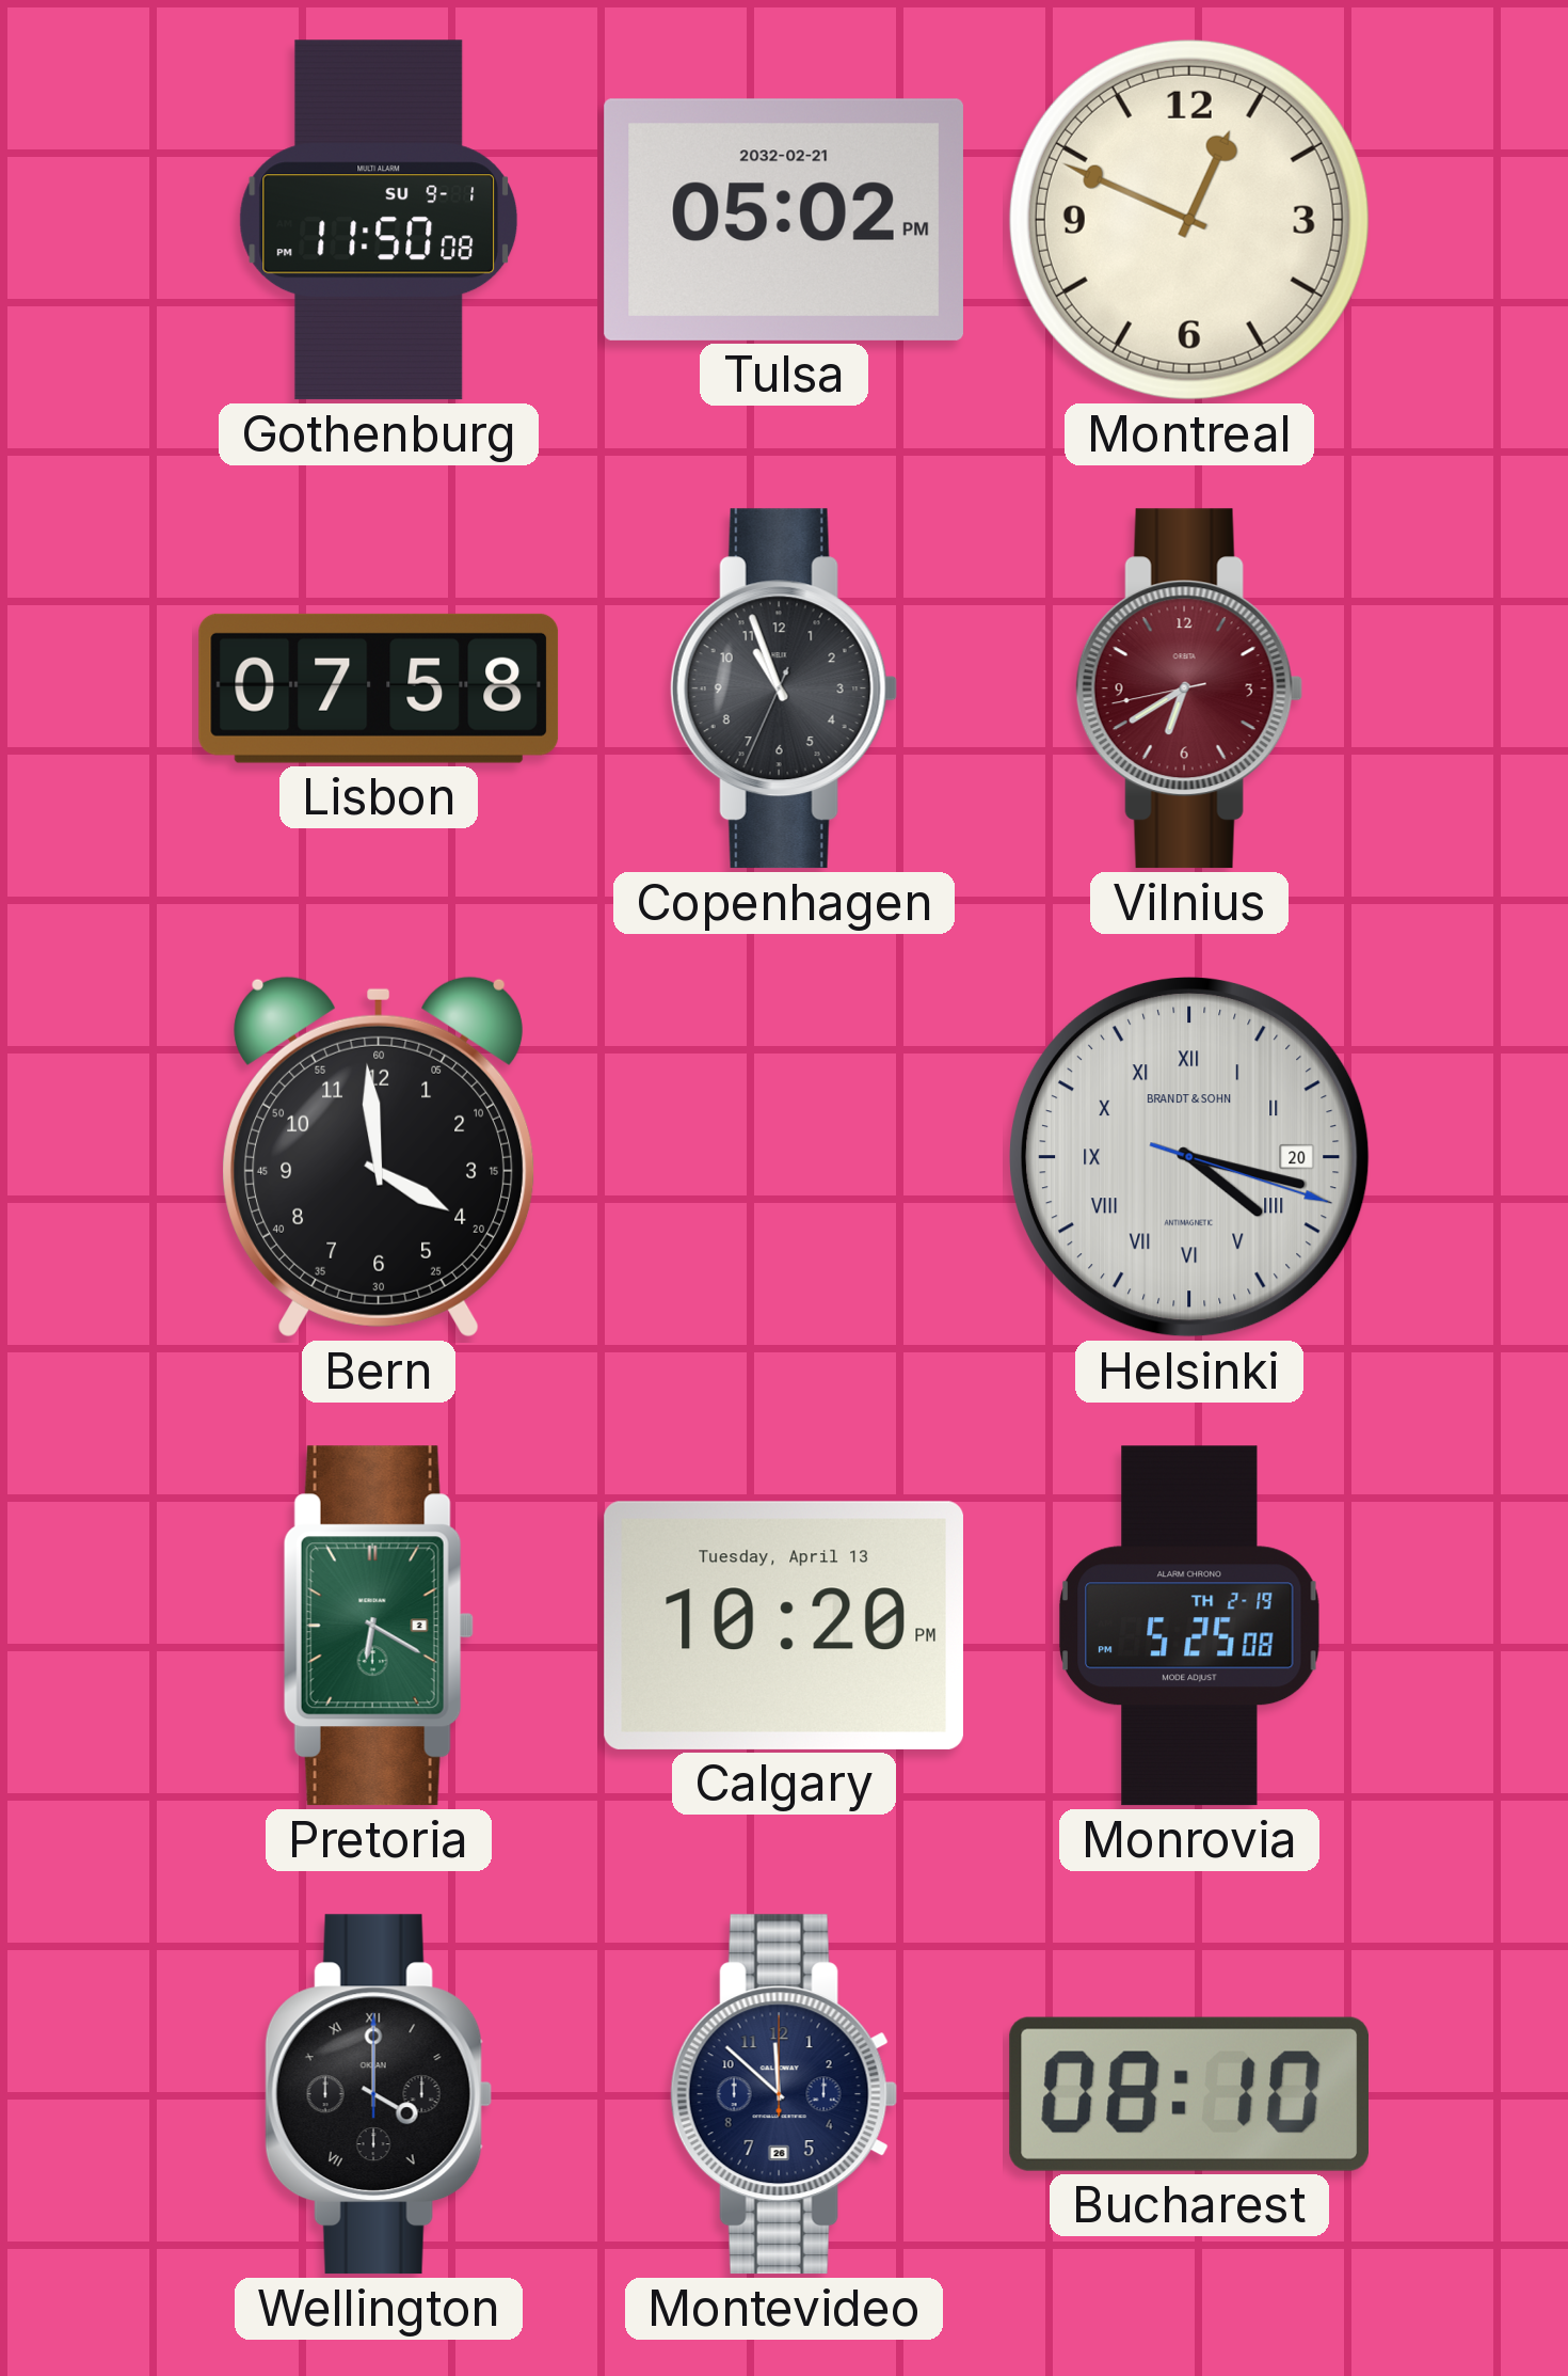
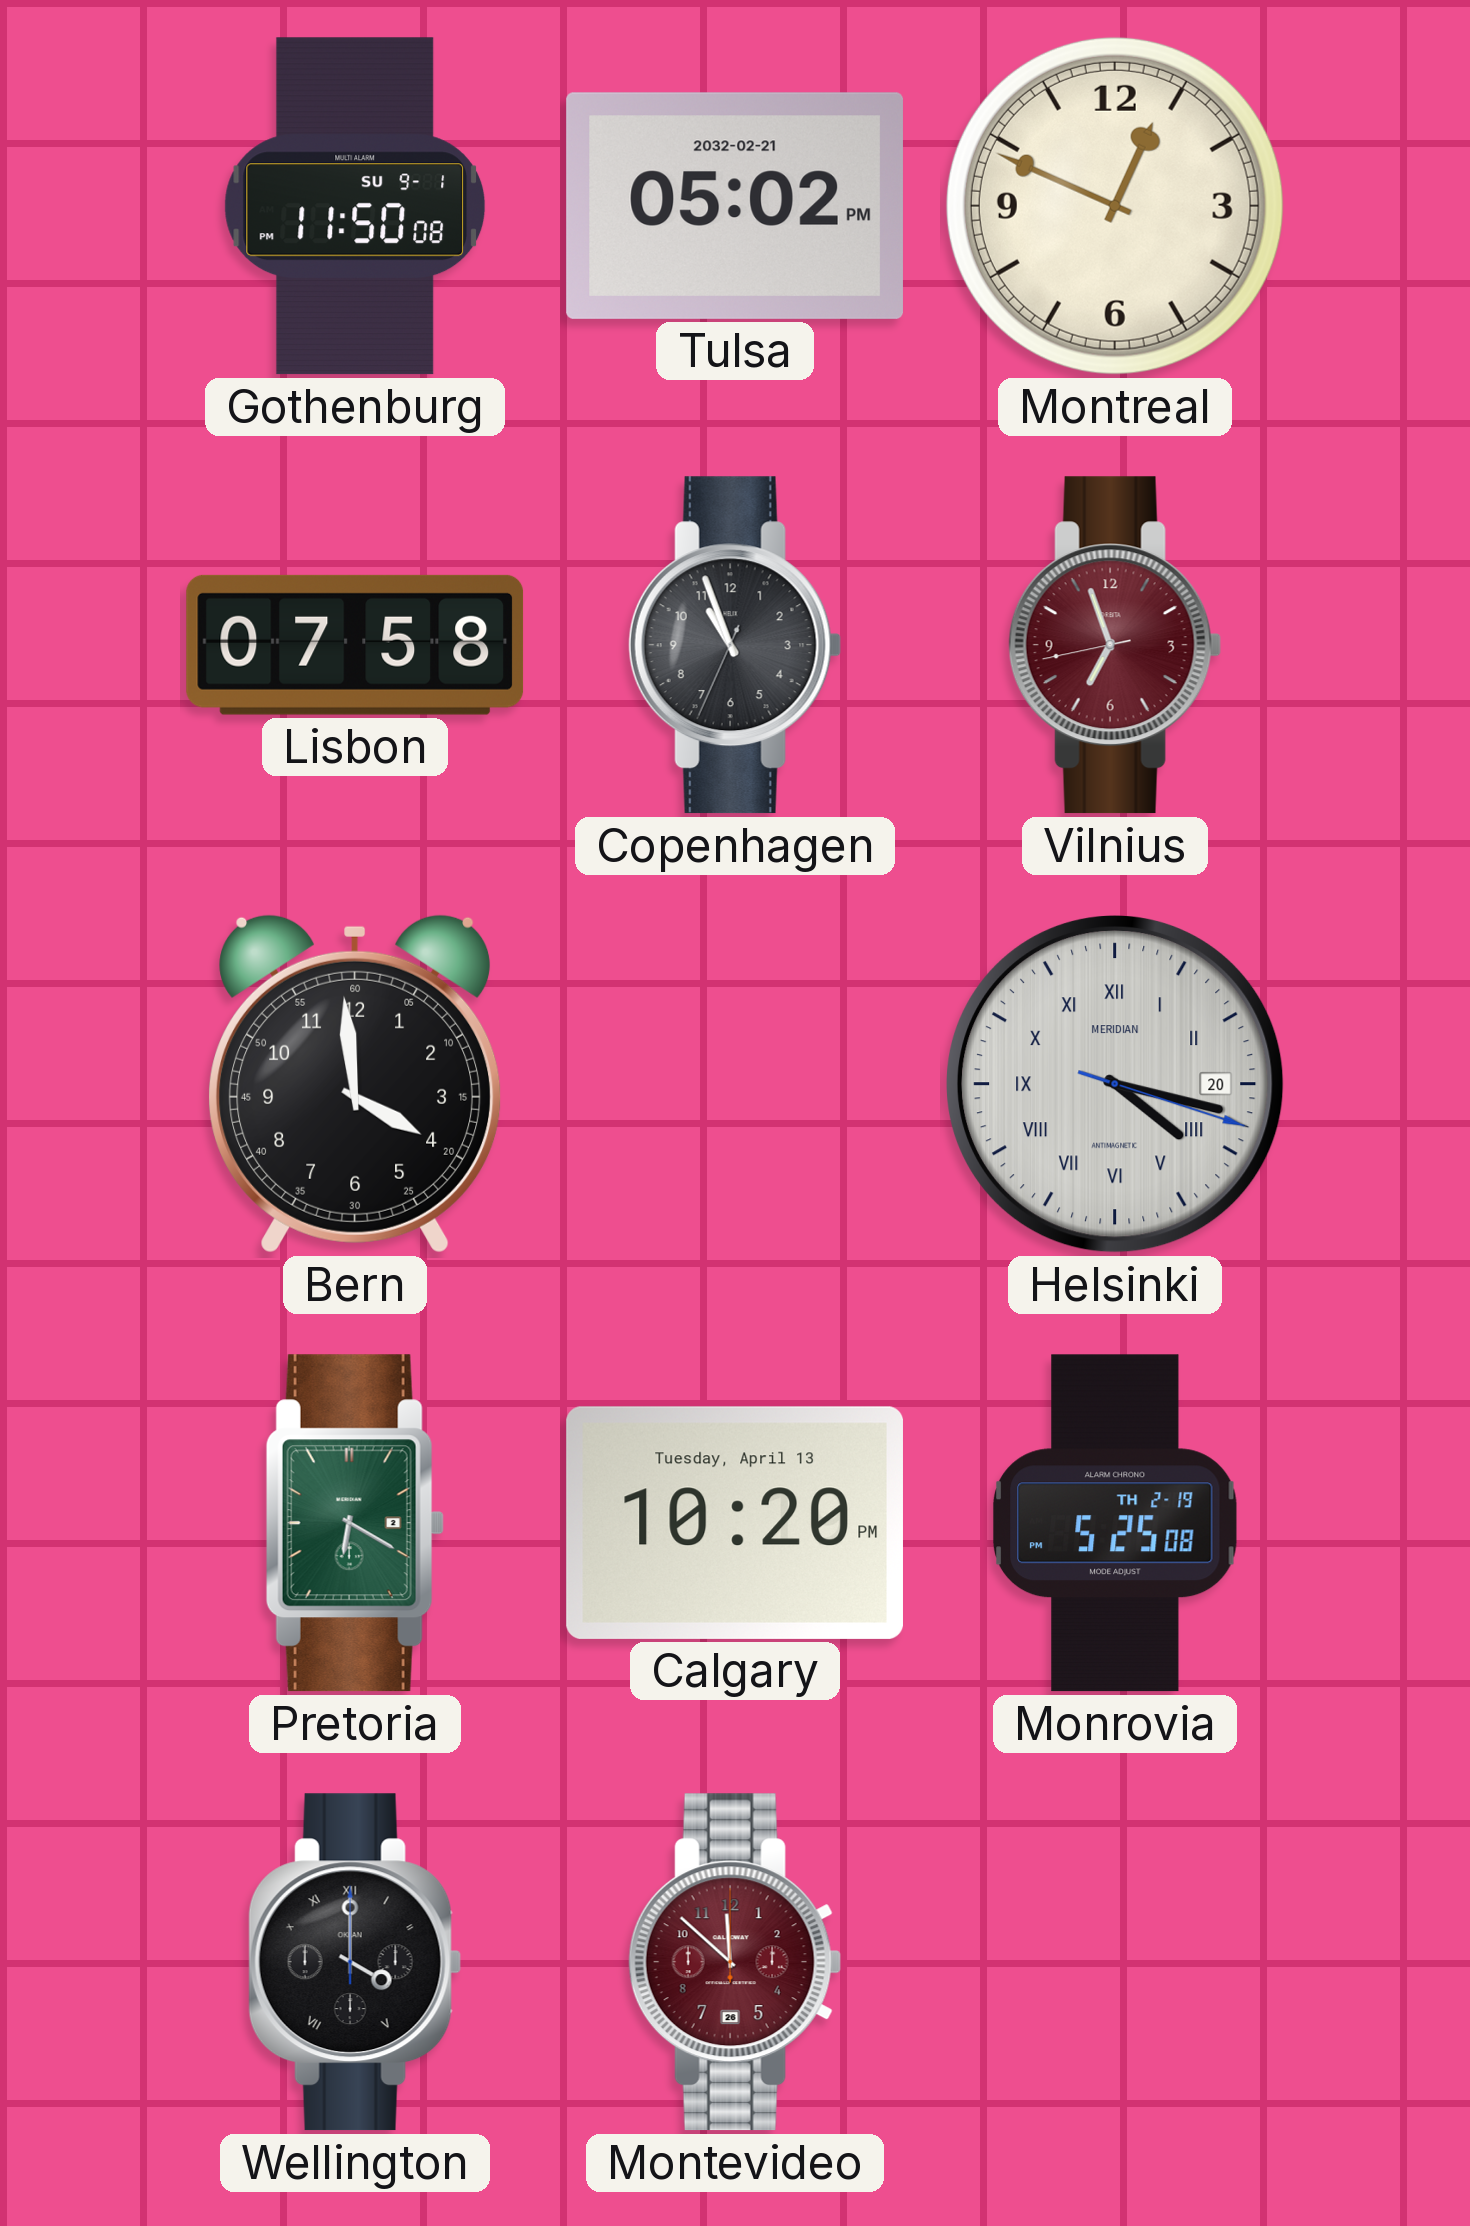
Vilnius: 6:39 -> 6:56
Helsinki brand: BRANDT & SOHN -> MERIDIAN
Montevideo dial: navy -> burgundy
Bucharest: 08:10 -> none
